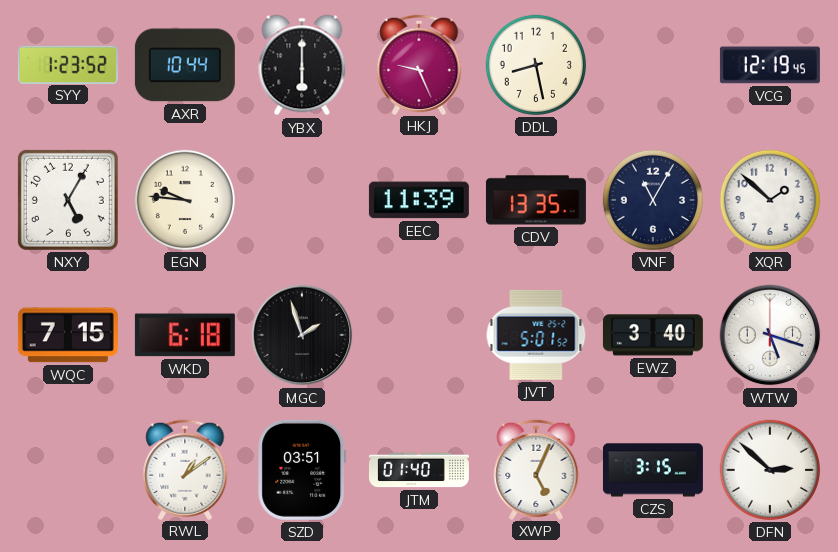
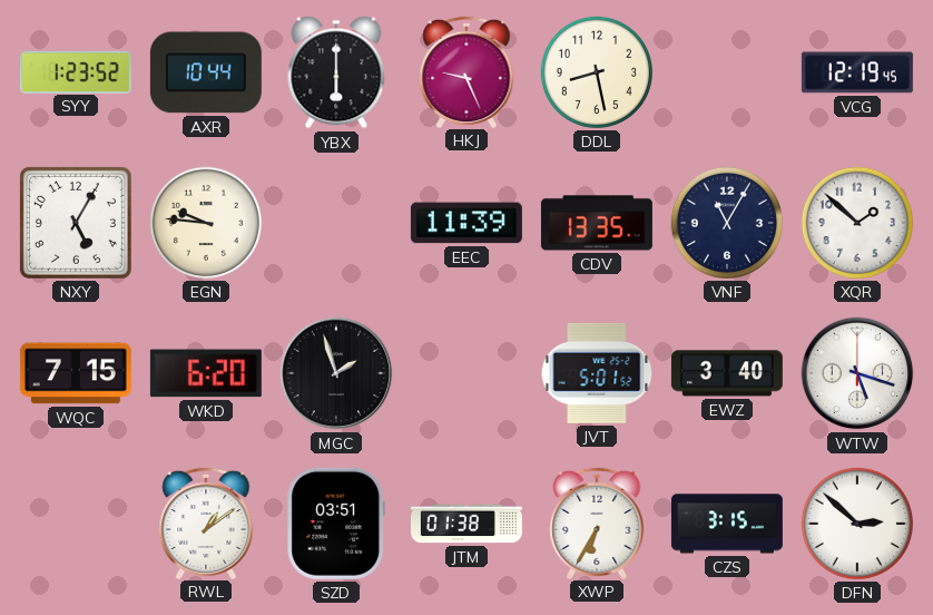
WKD: 6:18 -> 6:20
JTM: 01:40 -> 01:38
XWP: 5:04 -> 6:35
